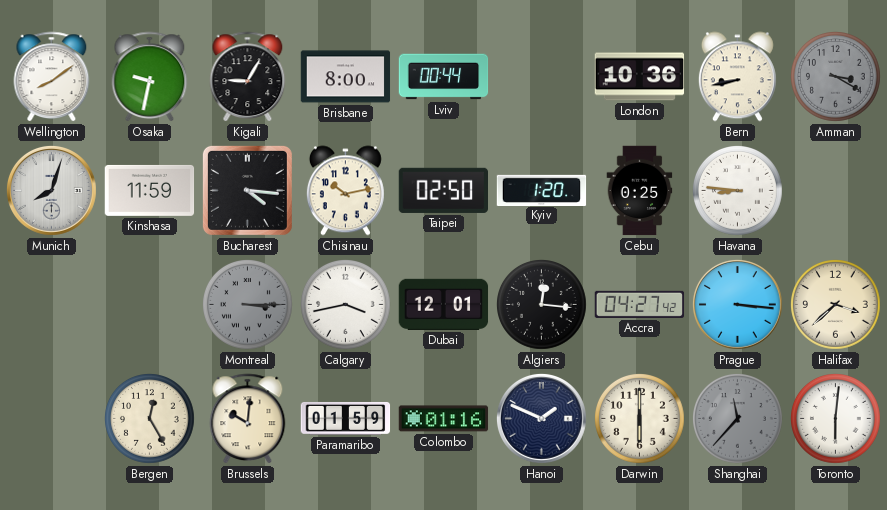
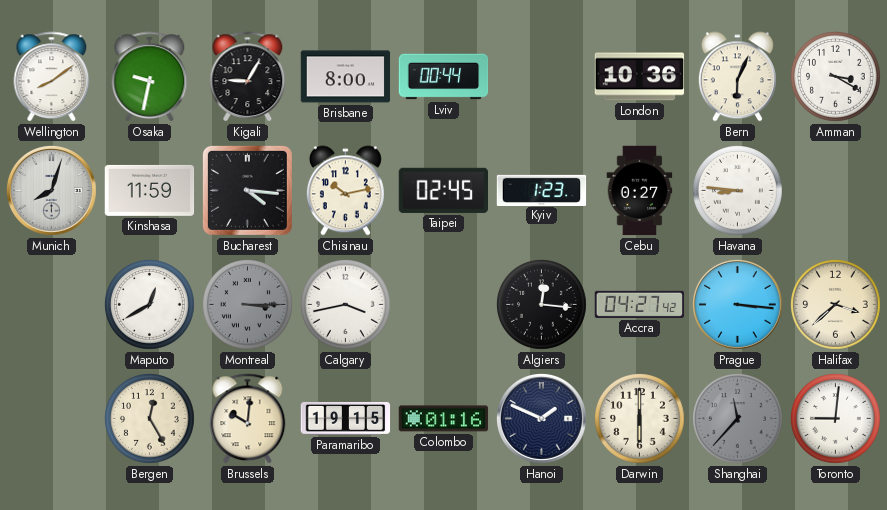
Bern: 8:43 -> 6:04
Amman dial: grey -> white
Taipei: 02:50 -> 02:45
Kyiv: 1:20 -> 1:23
Cebu: 0:25 -> 0:27
Maputo: none -> 12:40
Dubai: 12:01 -> none
Paramaribo: 01:59 -> 19:15
Toronto: 6:01 -> 9:01
